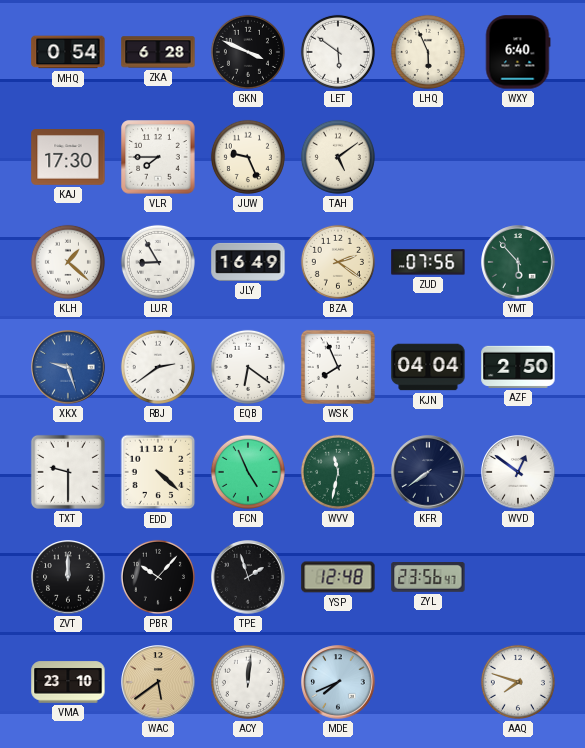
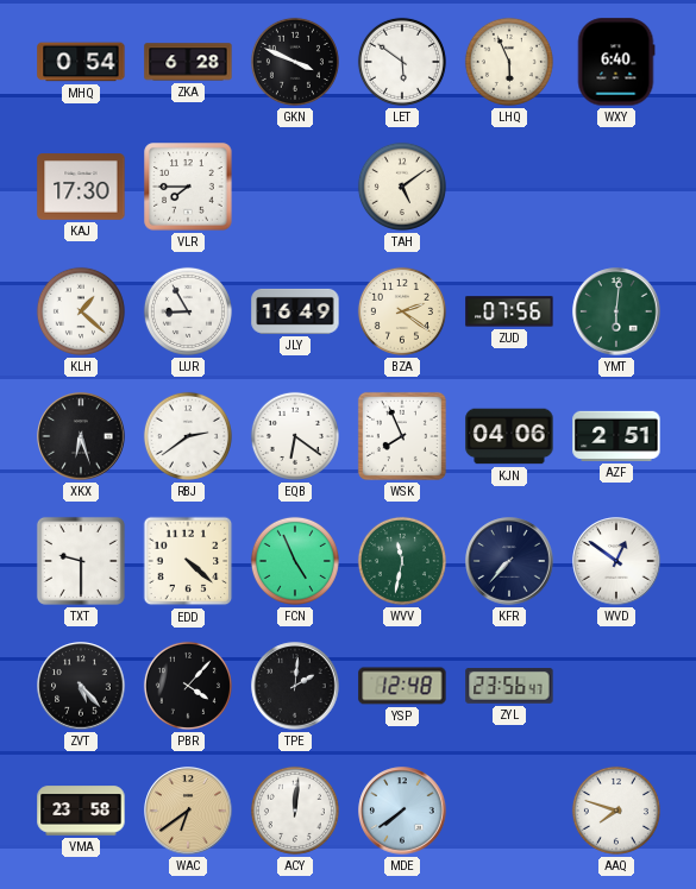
JUW: 9:26 -> none
YMT: 5:53 -> 6:01
XKX: 9:27 -> 6:27
XKX dial: blue -> black
KJN: 04:04 -> 04:06
AZF: 2:50 -> 2:51
KFR: 7:39 -> 7:37
ZVT: 12:00 -> 5:23
PBR: 10:07 -> 4:07
TPE: 1:57 -> 2:01
VMA: 23:10 -> 23:58
WAC: 5:39 -> 6:39
MDE: 7:41 -> 7:39
